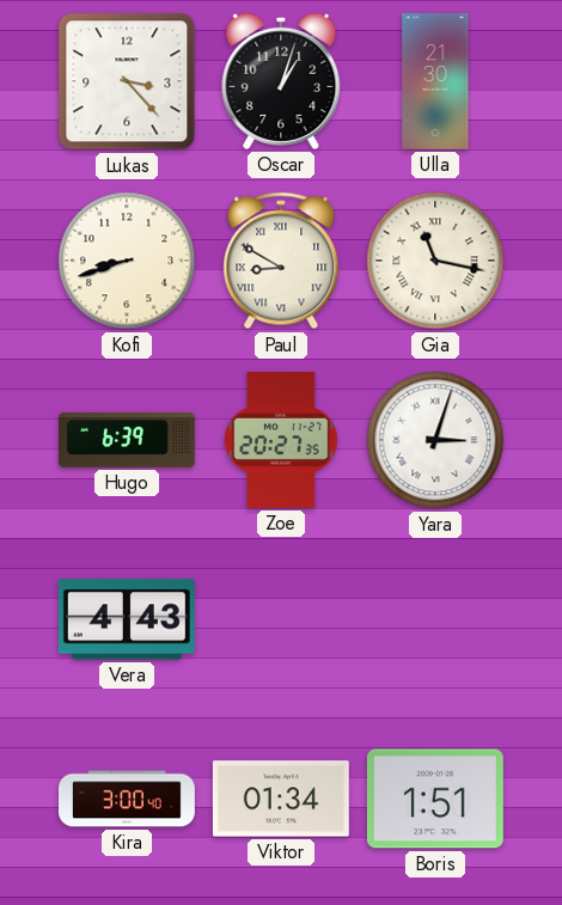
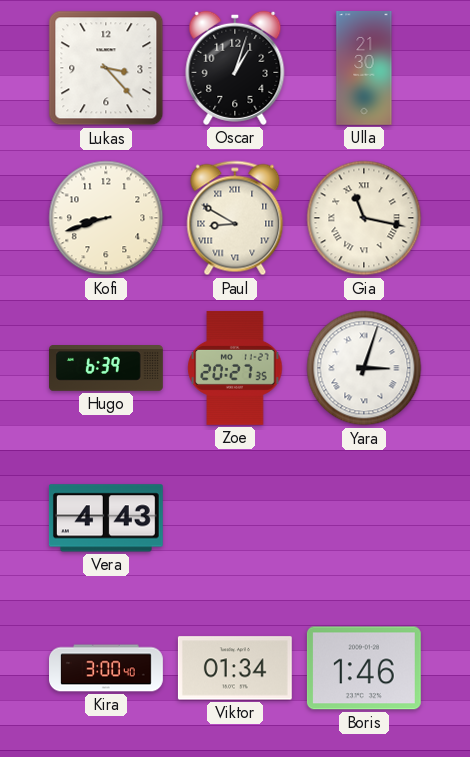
Boris: 1:51 -> 1:46
